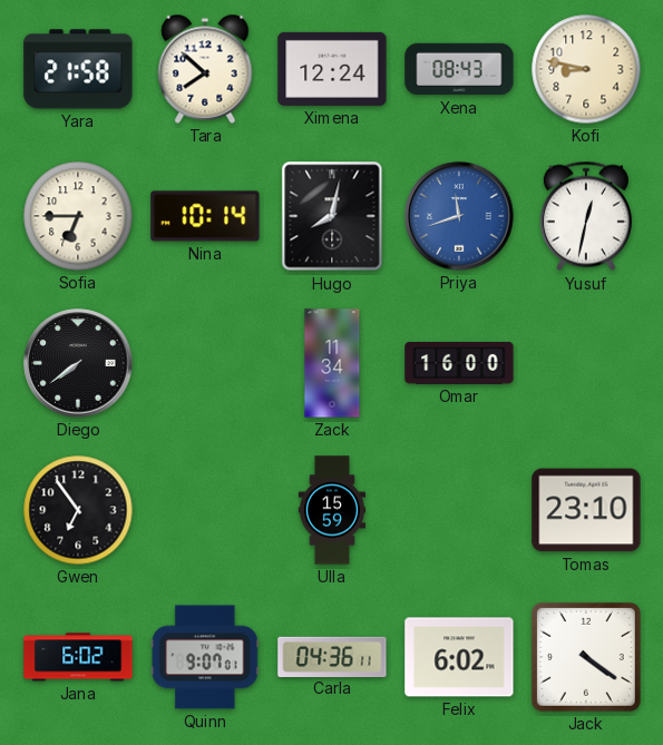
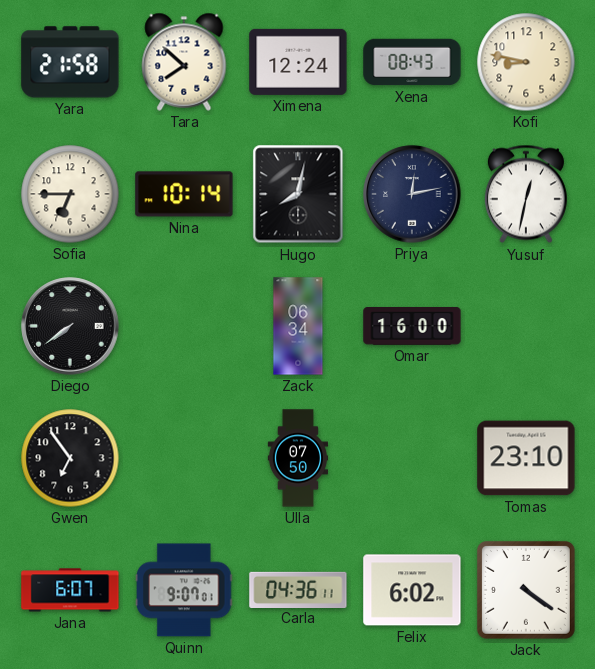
Priya: 11:42 -> 12:13
Priya dial: blue -> navy
Zack: 11:34 -> 06:34
Ulla: 15:59 -> 07:50
Jana: 6:02 -> 6:07
